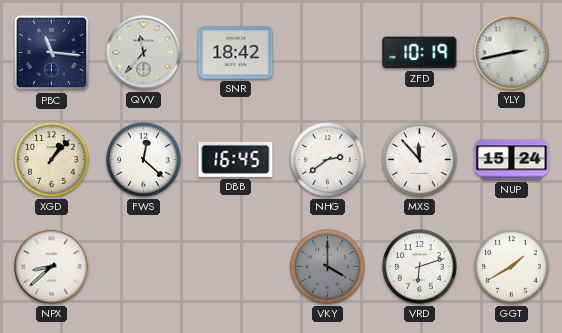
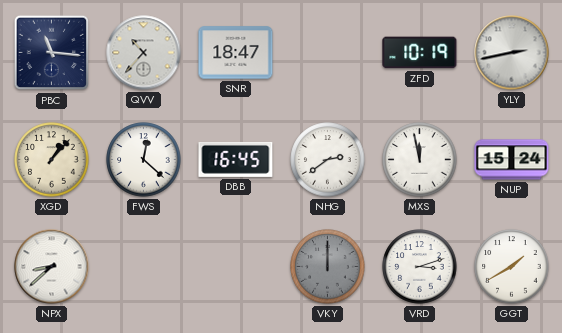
QVV: 11:37 -> 10:37
SNR: 18:42 -> 18:47
MXS: 11:53 -> 11:58
VKY: 4:00 -> 12:00
VRD: 6:12 -> 3:12
